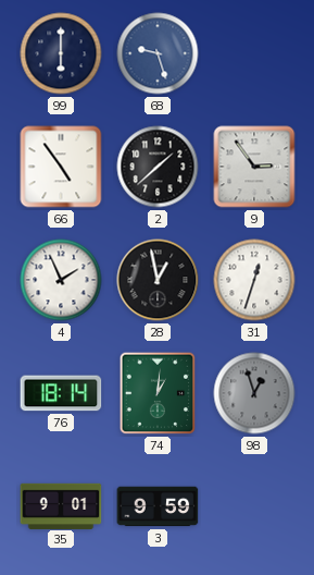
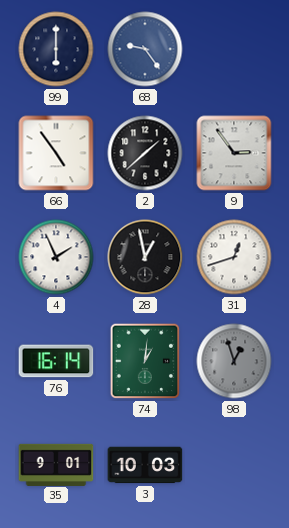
68: 9:27 -> 9:24
31: 12:33 -> 12:42
76: 18:14 -> 16:14
3: 9:59 -> 10:03
